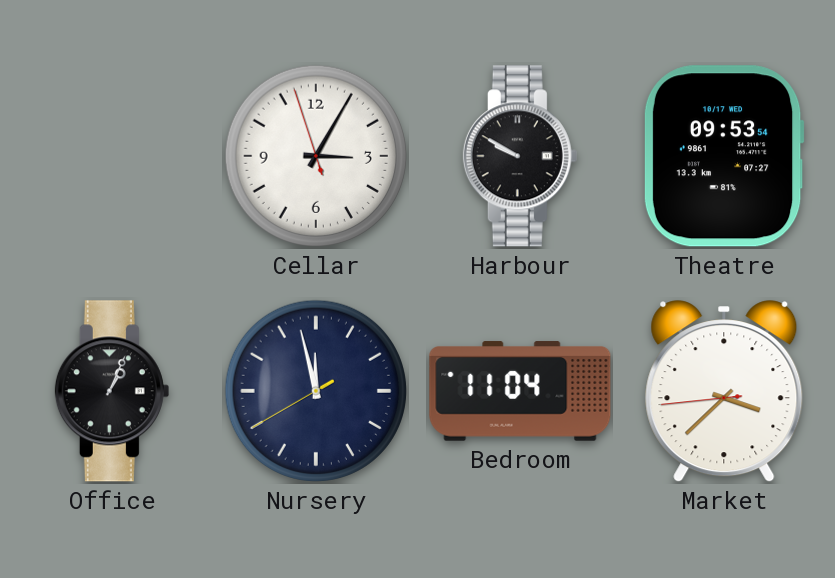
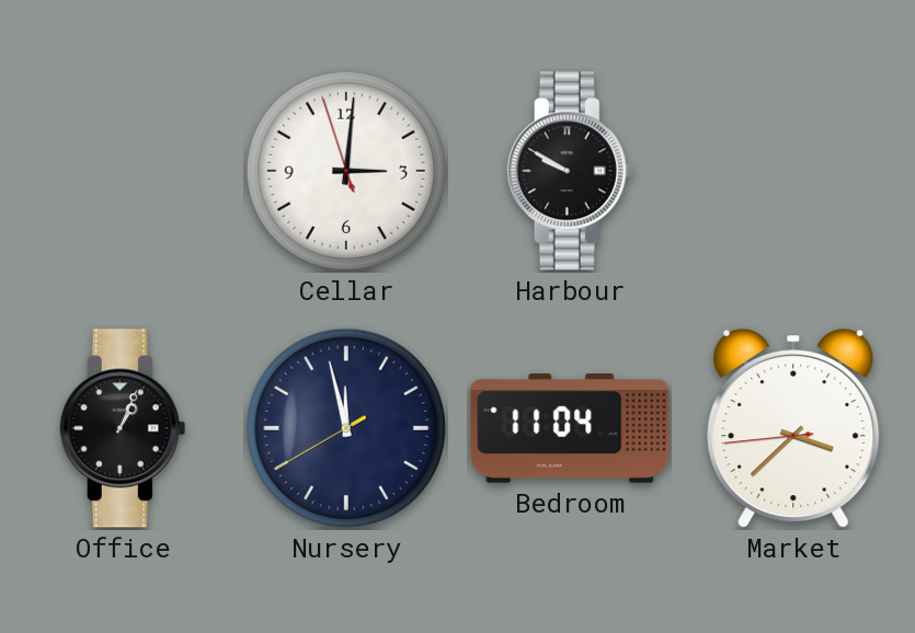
Cellar: 3:04 -> 3:00
Theatre: 09:53 -> none
